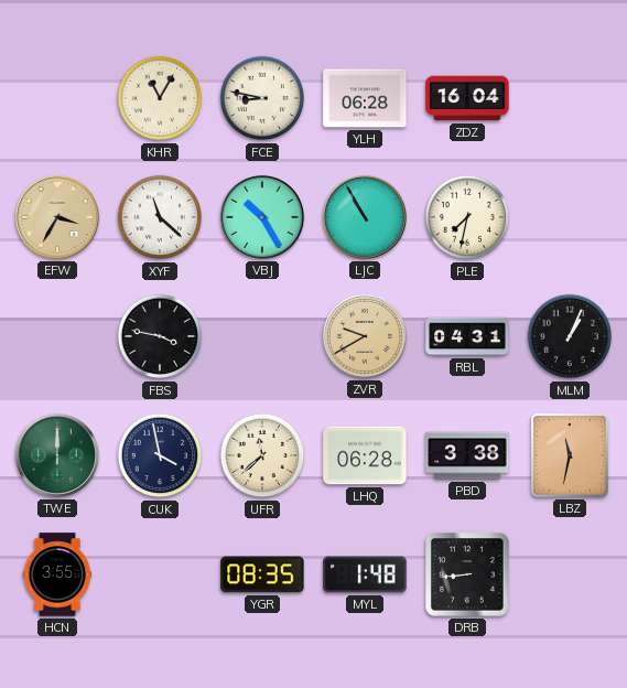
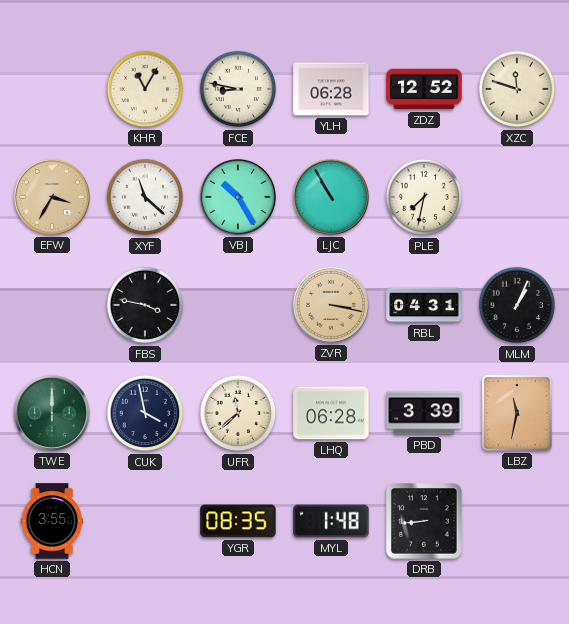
ZDZ: 16:04 -> 12:52
XZC: none -> 11:48
ZVR: 9:40 -> 3:17
PBD: 3:38 -> 3:39
